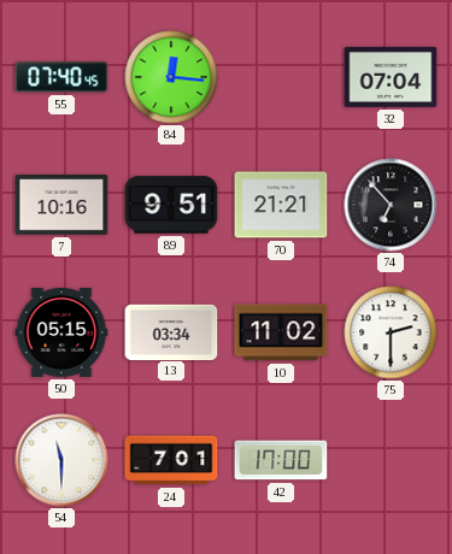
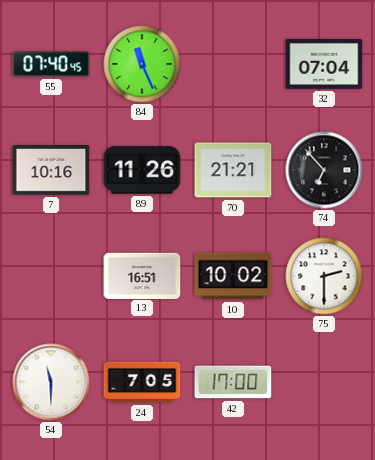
84: 12:16 -> 11:26
89: 9:51 -> 11:26
50: 05:15 -> none
13: 03:34 -> 16:51
10: 11:02 -> 10:02
24: 7:01 -> 7:05
